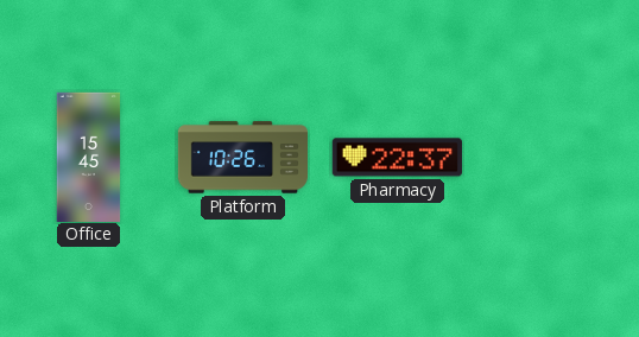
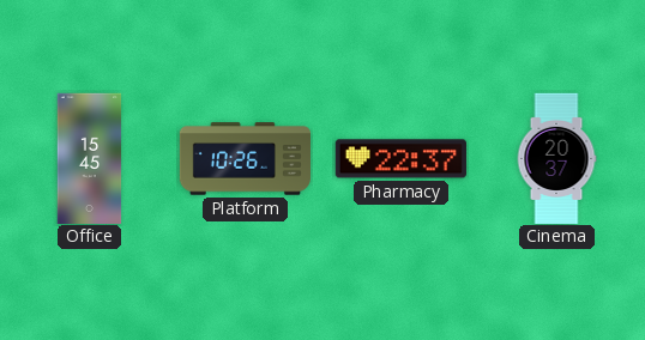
Cinema: none -> 20:37
